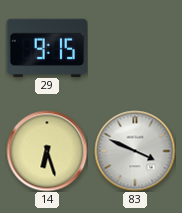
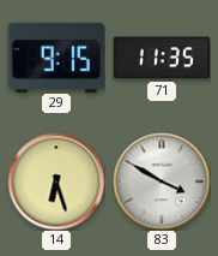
71: none -> 11:35
83: 3:49 -> 3:50
